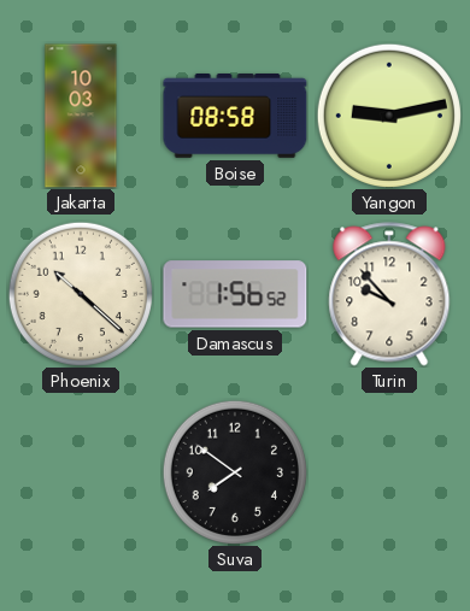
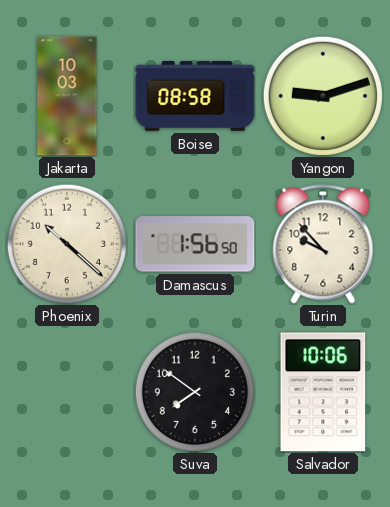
Yangon: 9:13 -> 9:12
Damascus: 1:56:52 -> 1:56:50
Salvador: none -> 10:06
